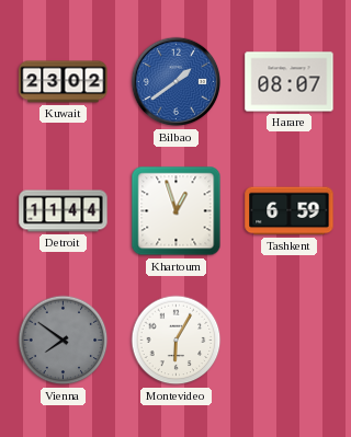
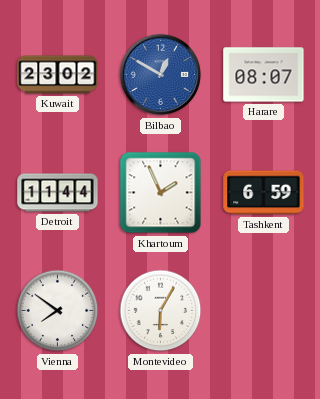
Bilbao: 1:39 -> 12:50
Khartoum: 12:57 -> 1:56
Vienna dial: grey -> white
